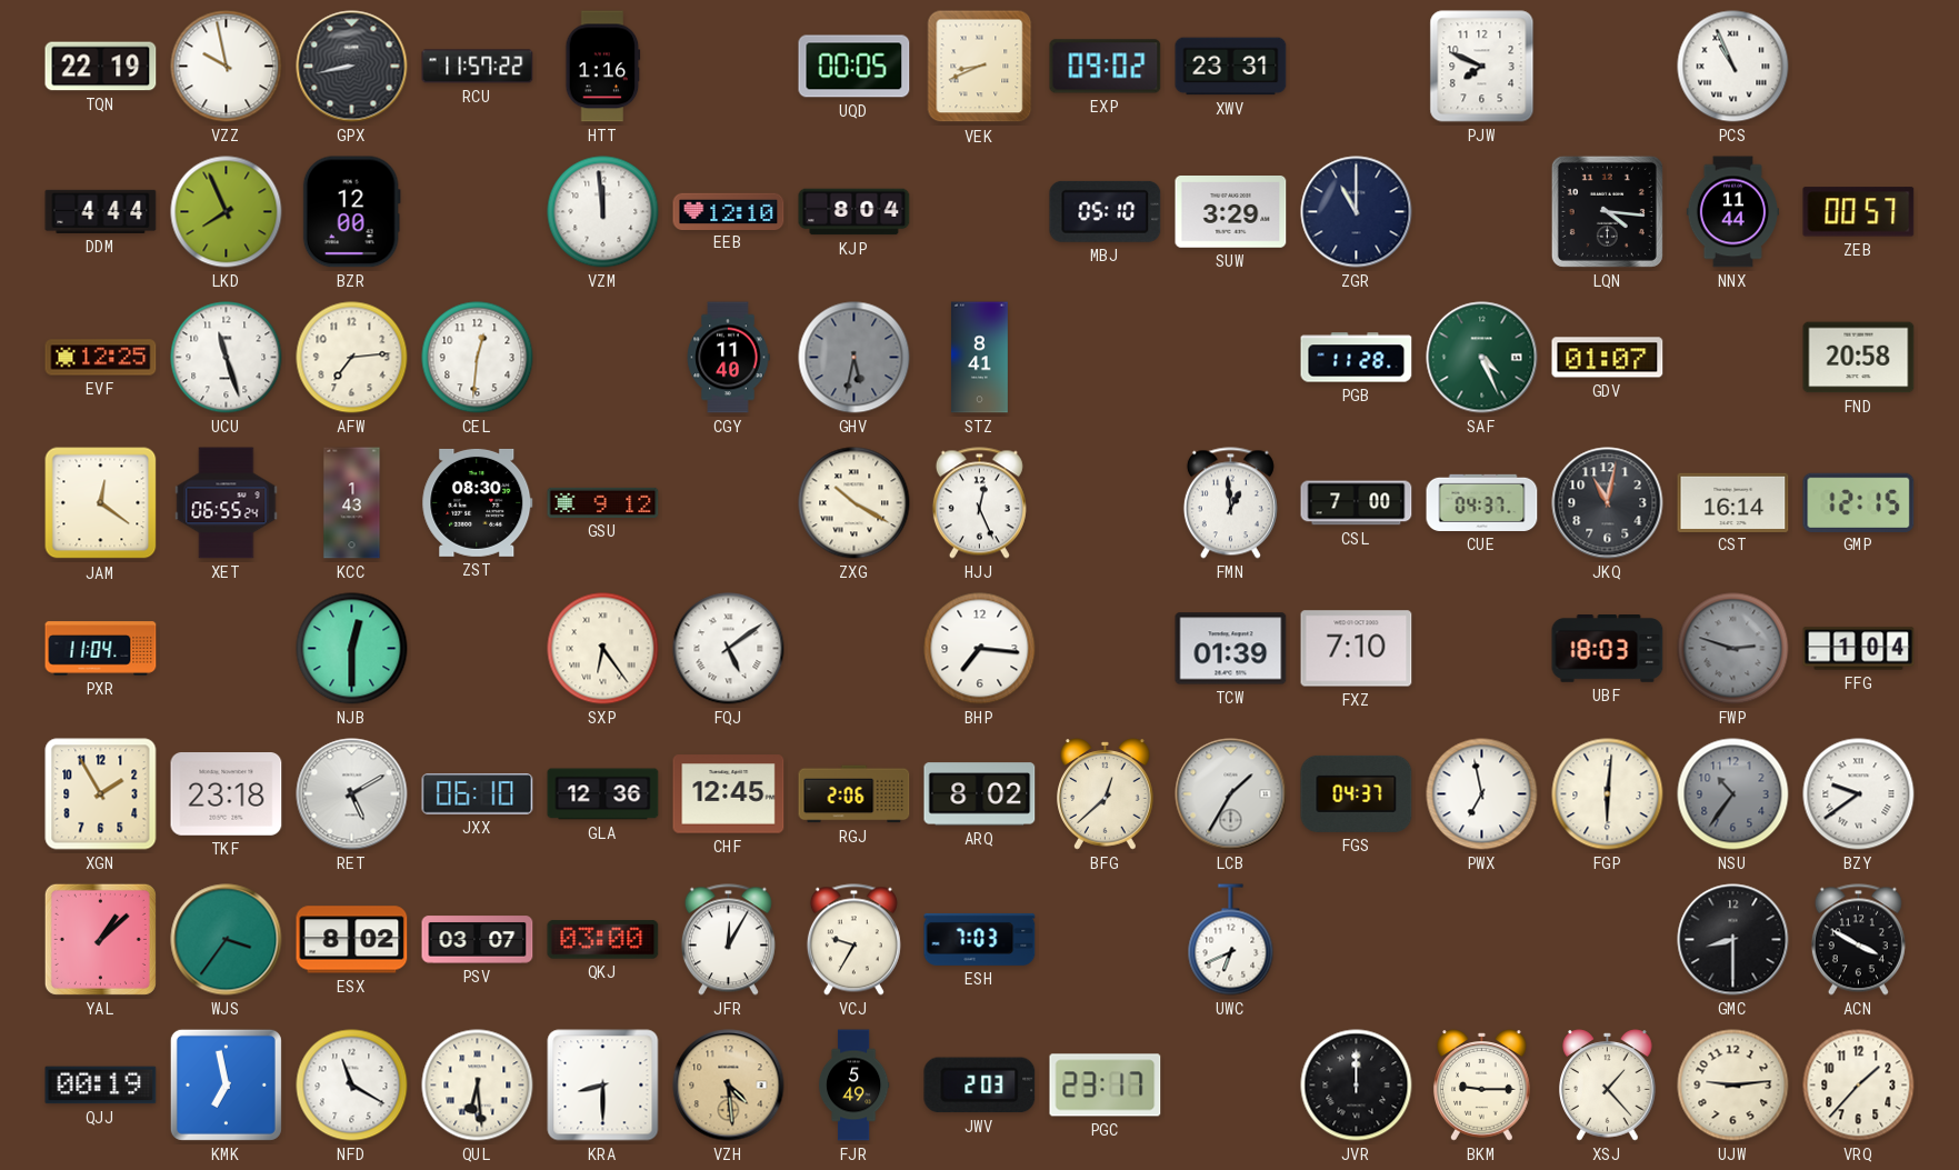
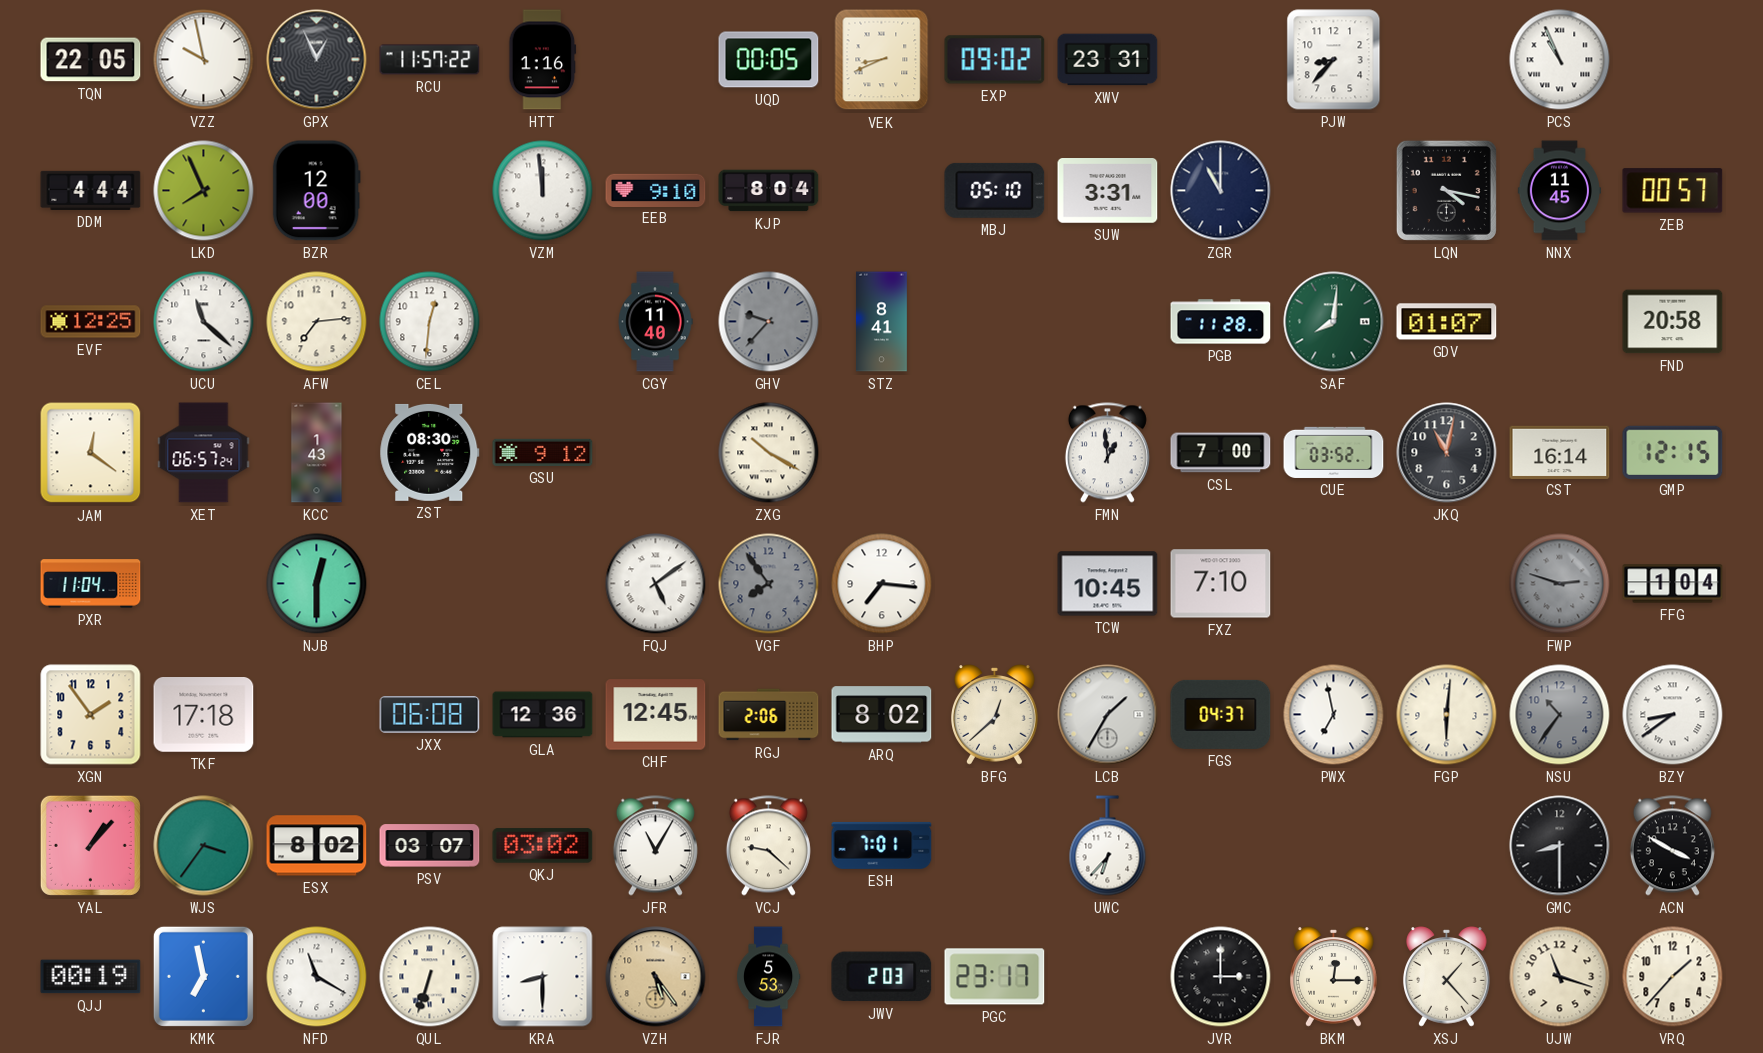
TQN: 22:19 -> 22:05
GPX: 8:43 -> 12:56
PJW: 7:49 -> 8:37
EEB: 12:10 -> 9:10
SUW: 3:29 -> 3:31
LQN: 4:16 -> 4:17
NNX: 11:44 -> 11:45
UCU: 11:27 -> 11:22
GHV: 5:32 -> 9:37
SAF: 4:26 -> 8:01
XET: 06:55 -> 06:57
HJJ: 12:26 -> none
CUE: 04:37 -> 03:52
SXP: 6:24 -> none
VGF: none -> 7:54
TCW: 01:39 -> 10:45
UBF: 18:03 -> none
XGN: 1:55 -> 1:54
TKF: 23:18 -> 17:18
RET: 5:10 -> none
JXX: 06:10 -> 06:08
BZY: 9:39 -> 8:39
YAL: 1:08 -> 1:07
QKJ: 03:00 -> 03:02
JFR: 12:05 -> 11:05
VCJ: 9:35 -> 9:22
ESH: 7:03 -> 7:01
UWC: 6:41 -> 6:37
QUL: 6:29 -> 6:33
VZH: 4:29 -> 5:24
FJR: 5:49 -> 5:53
JVR: 12:00 -> 3:00
BKM: 9:15 -> 12:15
UJW: 9:14 -> 11:18
